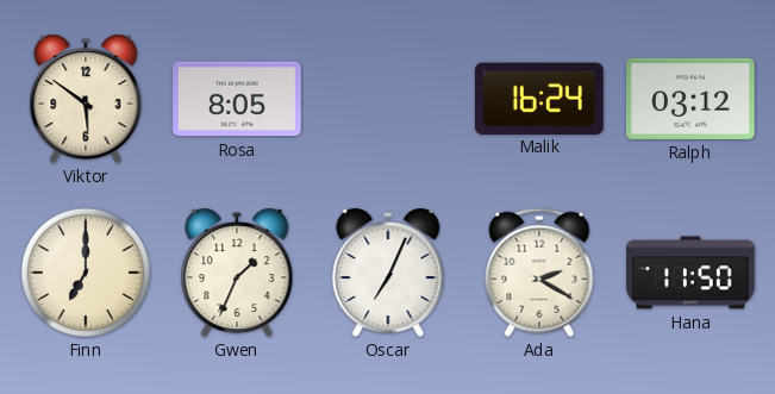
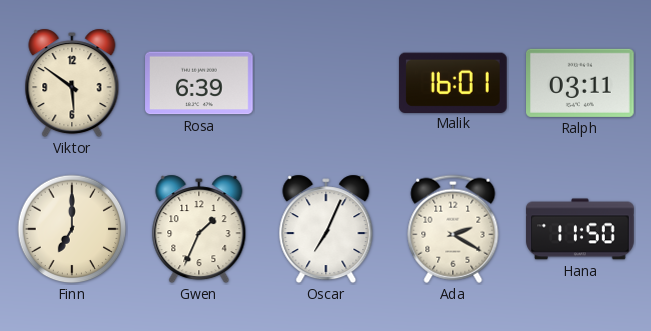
Rosa: 8:05 -> 6:39
Malik: 16:24 -> 16:01
Ralph: 03:12 -> 03:11
